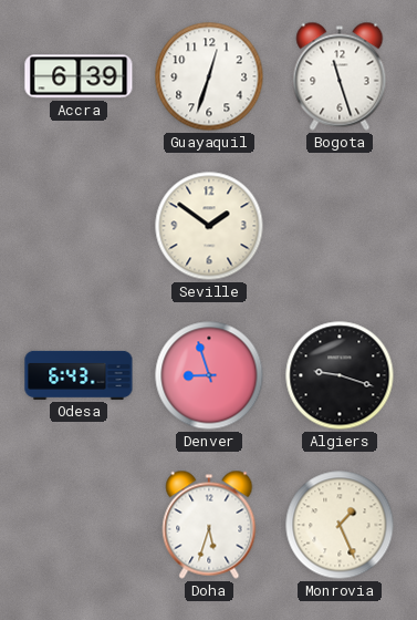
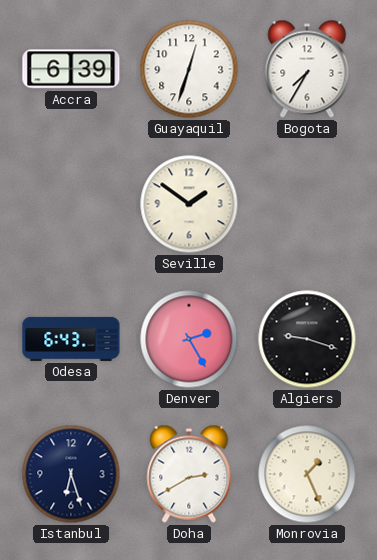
Bogota: 11:27 -> 7:35
Denver: 8:57 -> 2:25
Istanbul: none -> 6:27
Doha: 5:33 -> 2:40
